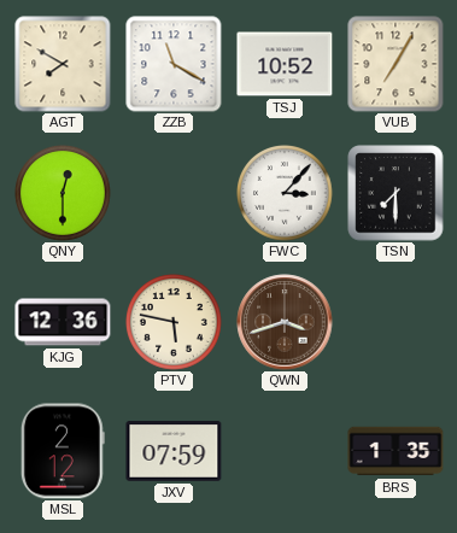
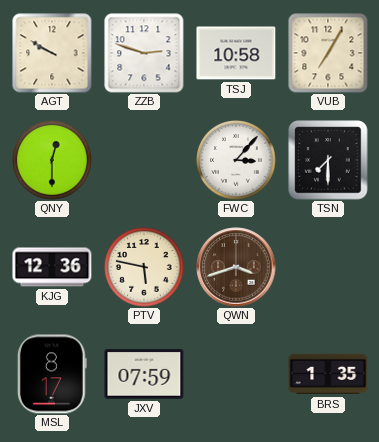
AGT: 7:50 -> 9:50
ZZB: 11:20 -> 2:48
TSJ: 10:52 -> 10:58
MSL: 2:12 -> 8:17
